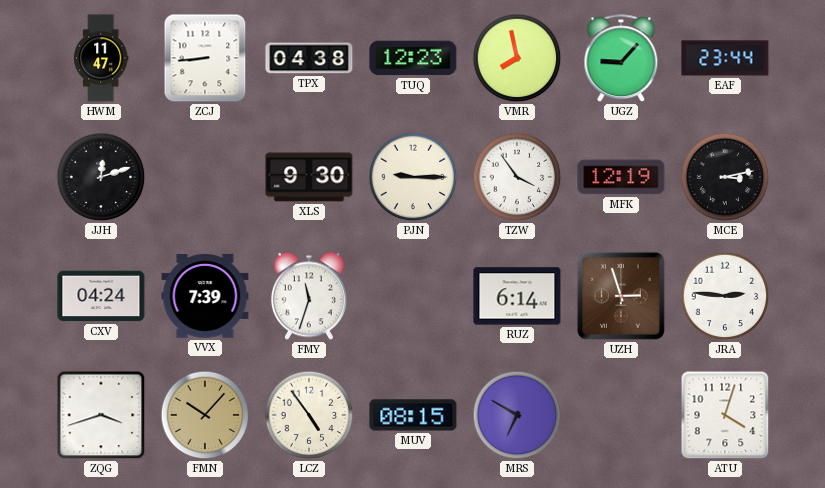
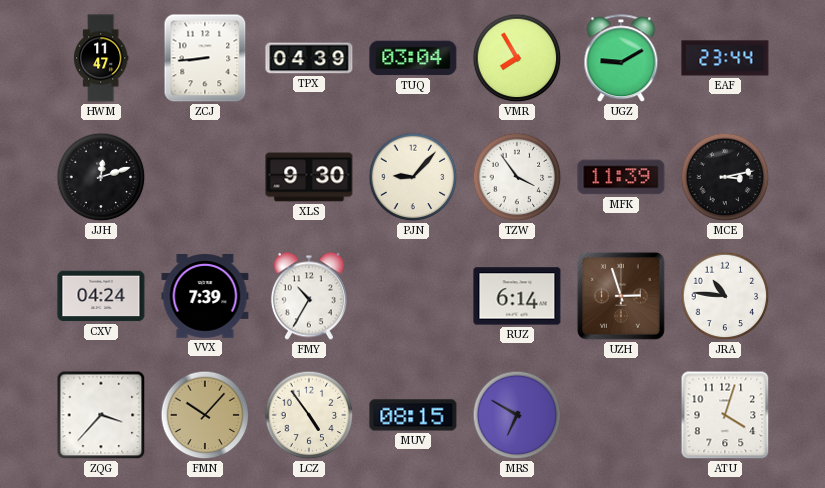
TPX: 04:38 -> 04:39
TUQ: 12:23 -> 03:04
VMR: 7:58 -> 7:55
UGZ: 9:07 -> 9:10
PJN: 9:15 -> 9:07
MFK: 12:19 -> 11:39
FMY: 11:33 -> 10:35
JRA: 2:46 -> 10:46
ZQG: 3:42 -> 3:37
